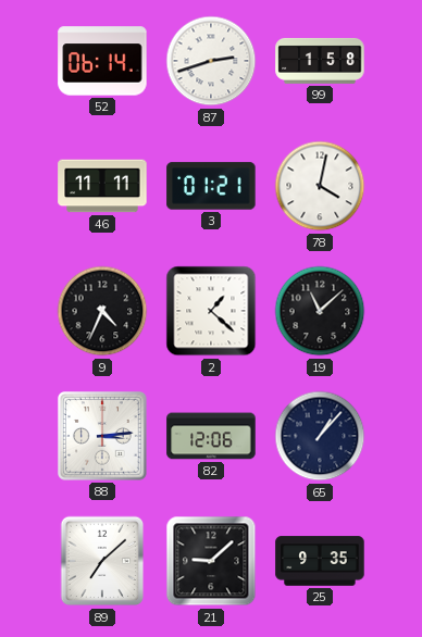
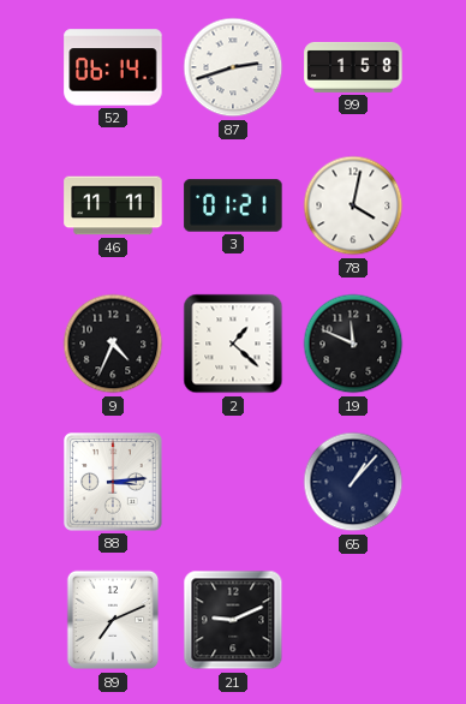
19: 11:08 -> 11:49
82: 12:06 -> none
89: 7:08 -> 7:11
21: 9:08 -> 9:11
25: 9:35 -> none
